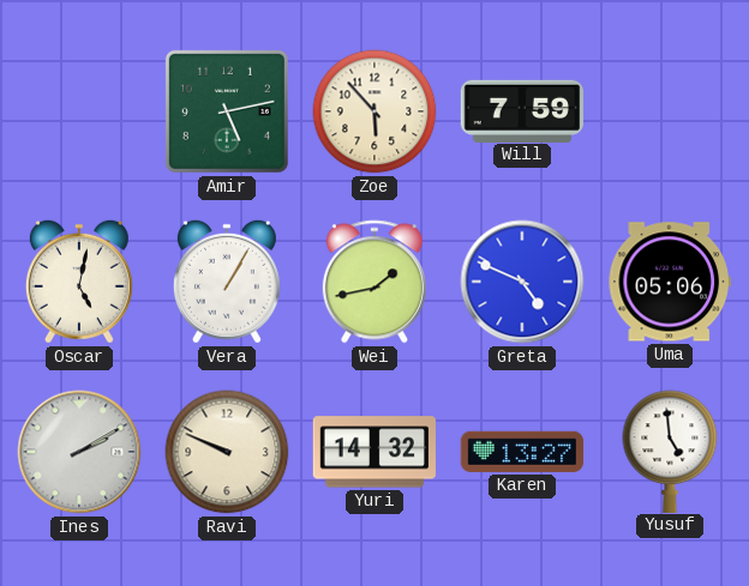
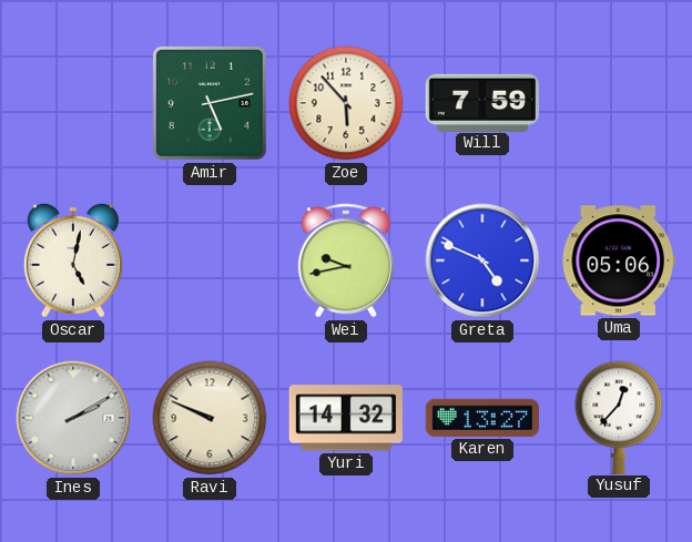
Vera: 1:05 -> none
Wei: 1:43 -> 9:43
Yusuf: 4:59 -> 12:37
